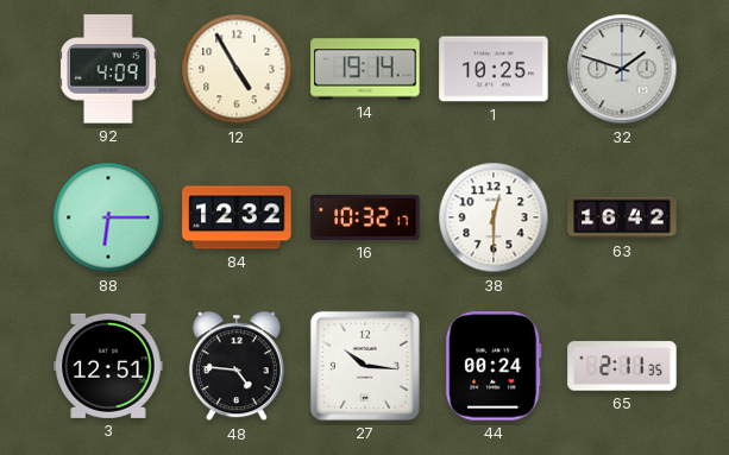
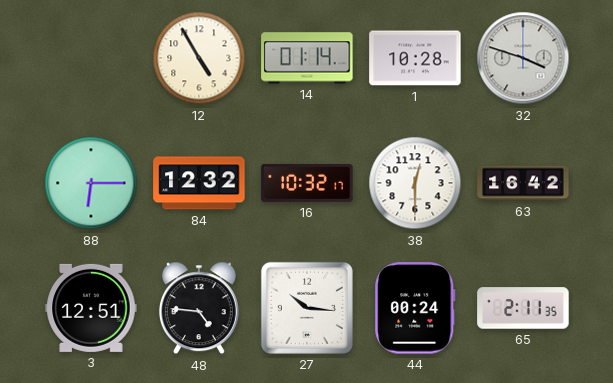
92: 4:09 -> none
14: 19:14 -> 01:14
1: 10:25 -> 10:28
32: 1:48 -> 3:48
